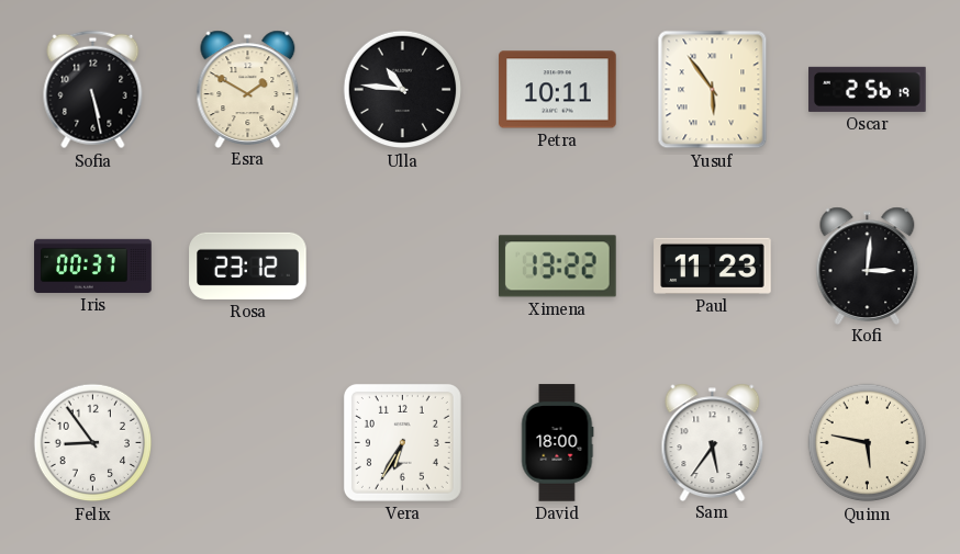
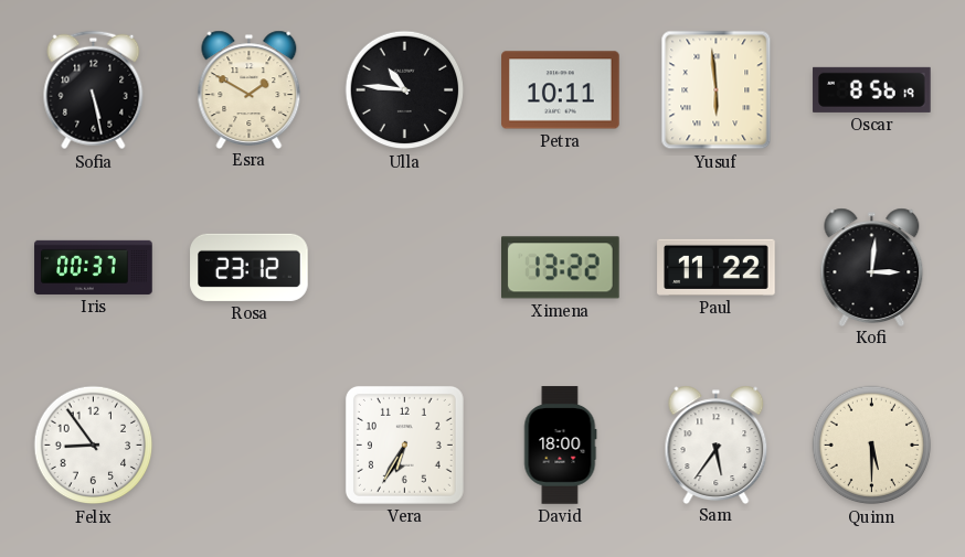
Yusuf: 5:54 -> 5:59
Oscar: 2:56 -> 8:56
Paul: 11:23 -> 11:22
Quinn: 5:47 -> 5:30
